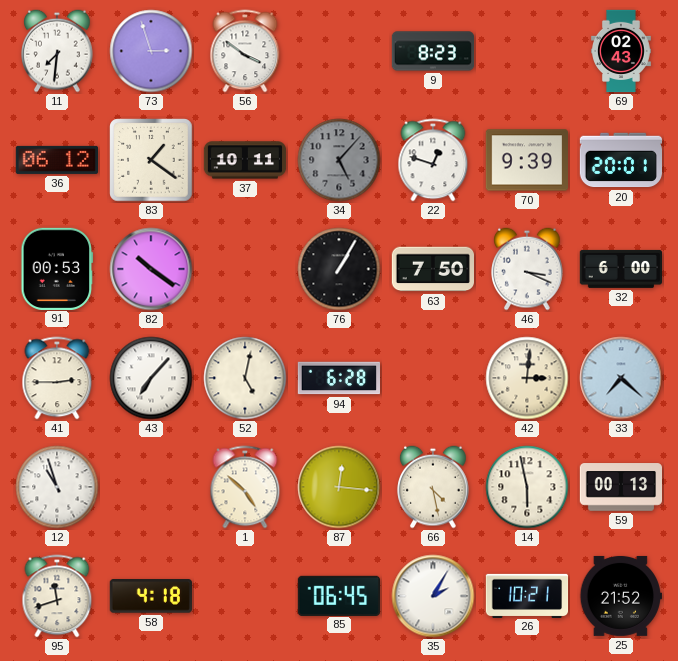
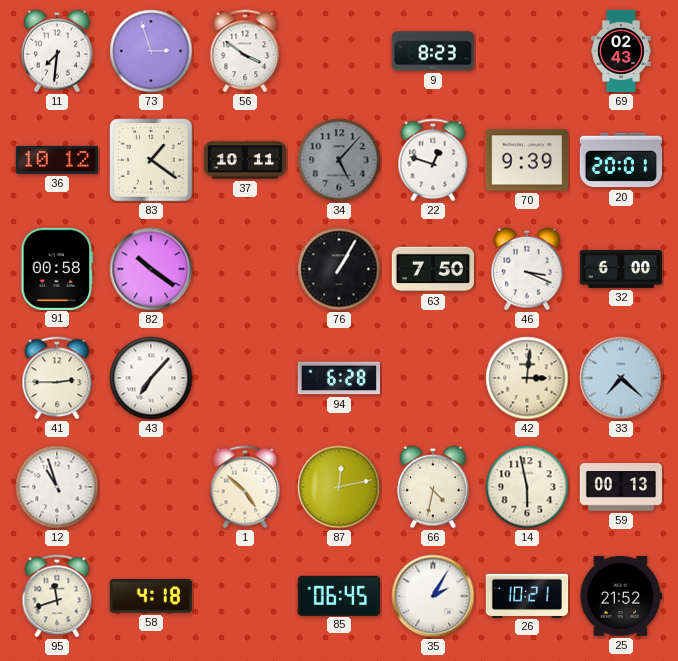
36: 06:12 -> 10:12
91: 00:53 -> 00:58
52: 5:02 -> none
87: 12:16 -> 12:13
66: 4:28 -> 4:32
